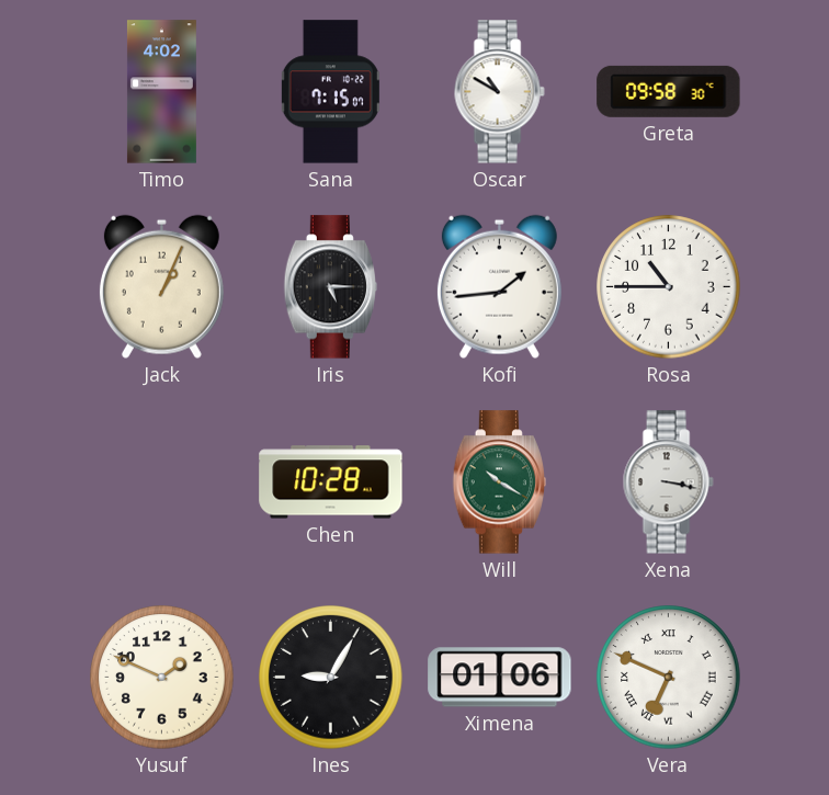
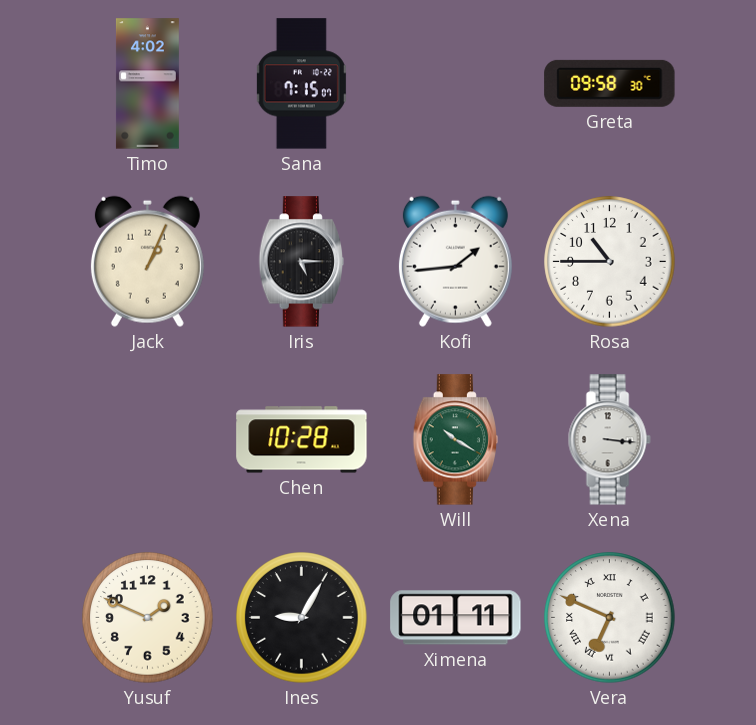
Oscar: 10:50 -> none
Xena: 3:17 -> 3:16
Ximena: 01:06 -> 01:11
